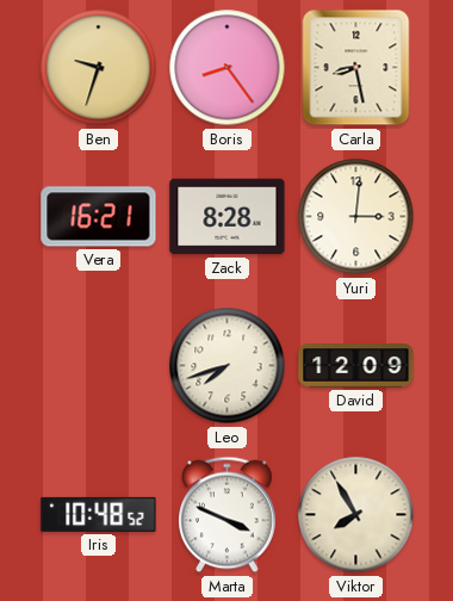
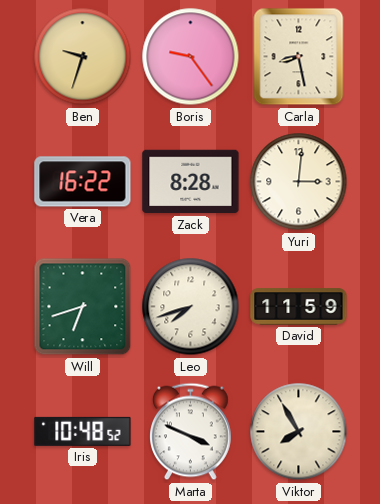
Boris: 8:24 -> 9:24
Vera: 16:21 -> 16:22
Will: none -> 6:42
David: 12:09 -> 11:59
